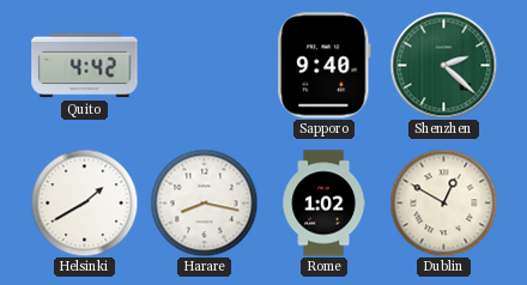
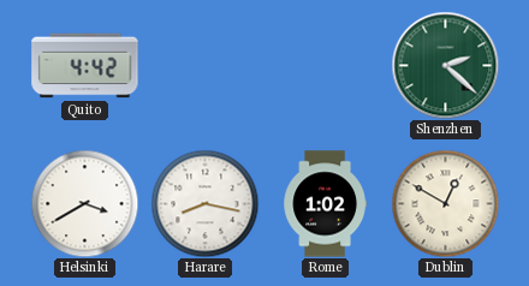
Sapporo: 9:40 -> none
Helsinki: 1:40 -> 3:40
